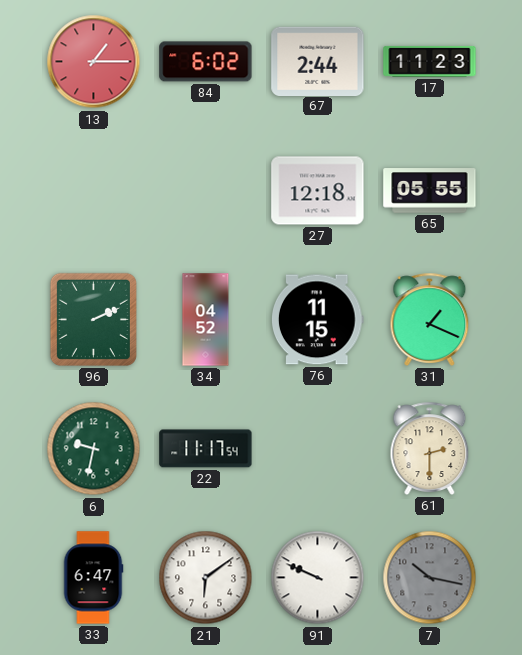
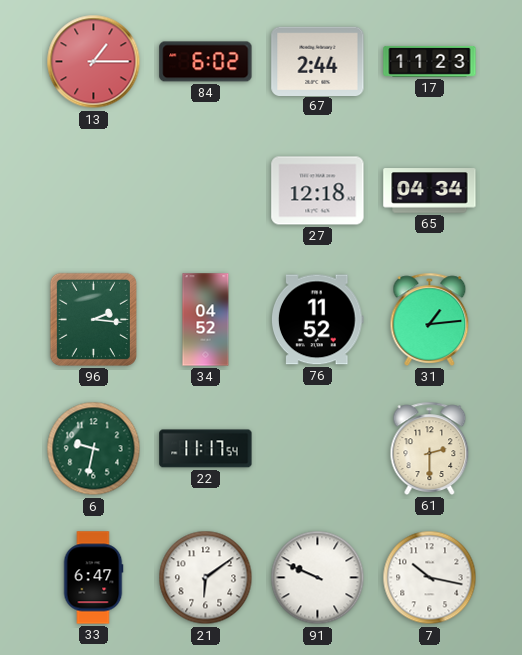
65: 05:55 -> 04:34
96: 2:11 -> 2:16
76: 11:15 -> 11:52
31: 1:19 -> 1:14
7 dial: grey -> white
